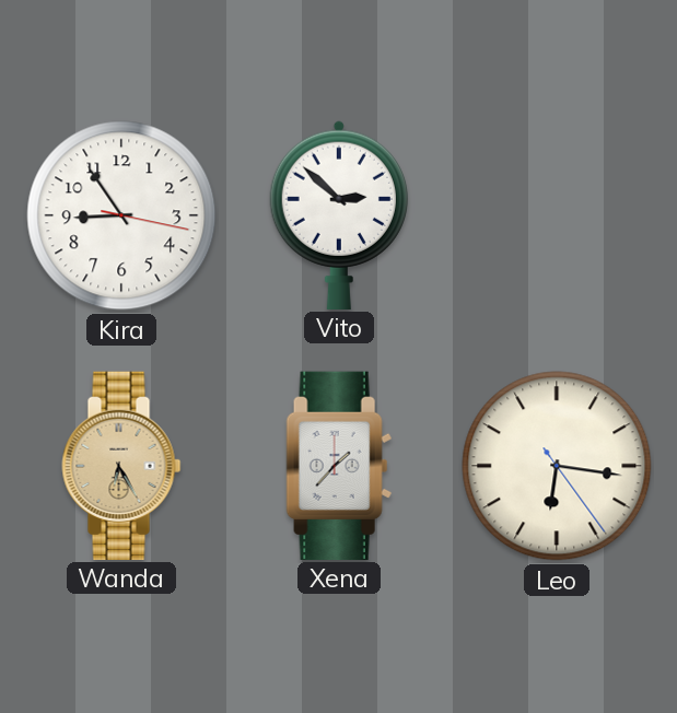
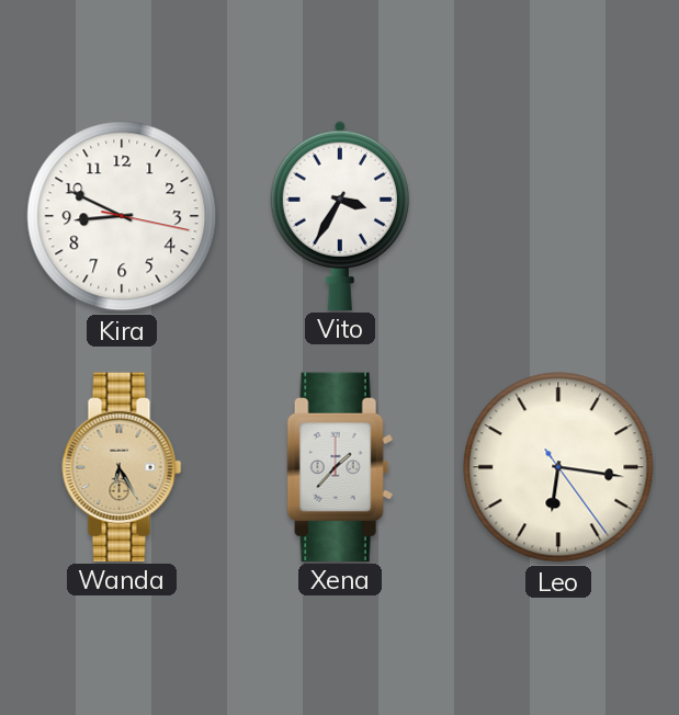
Kira: 8:54 -> 8:49
Vito: 2:52 -> 3:35
